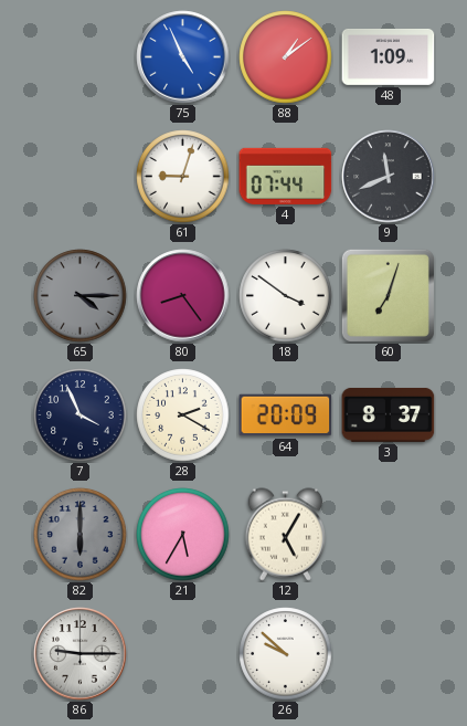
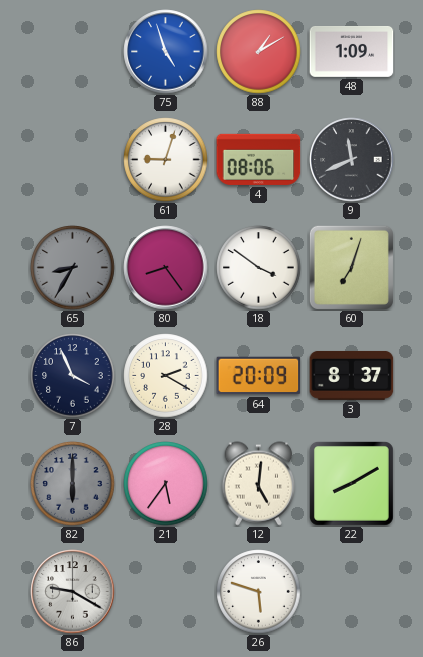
75: 4:56 -> 4:57
88: 1:09 -> 1:10
4: 07:44 -> 08:06
65: 4:15 -> 8:35
21: 5:35 -> 5:36
12: 5:05 -> 5:01
22: none -> 8:10
86: 9:15 -> 9:20
26: 9:52 -> 5:48
